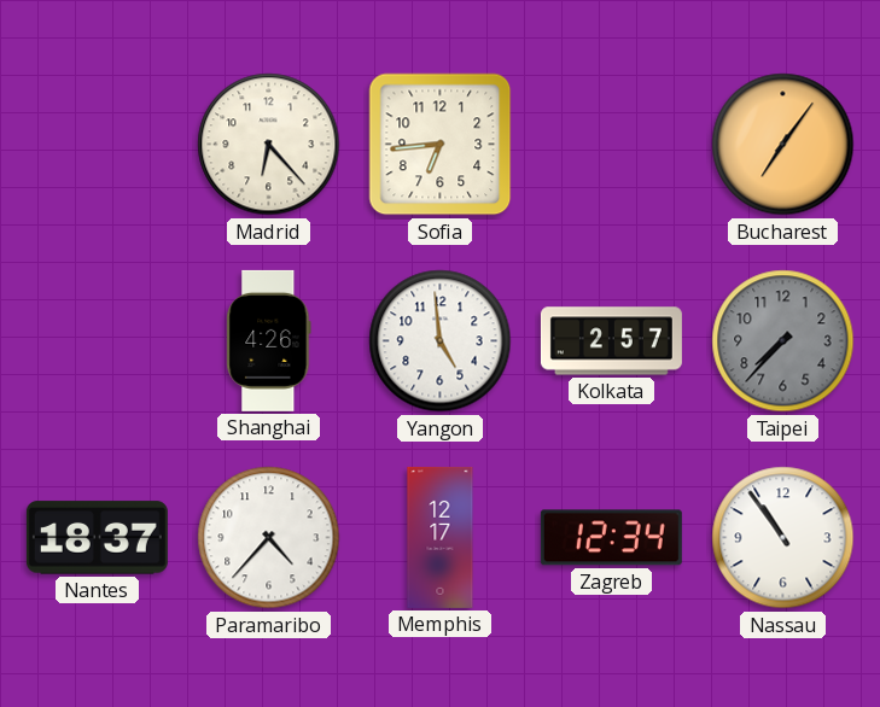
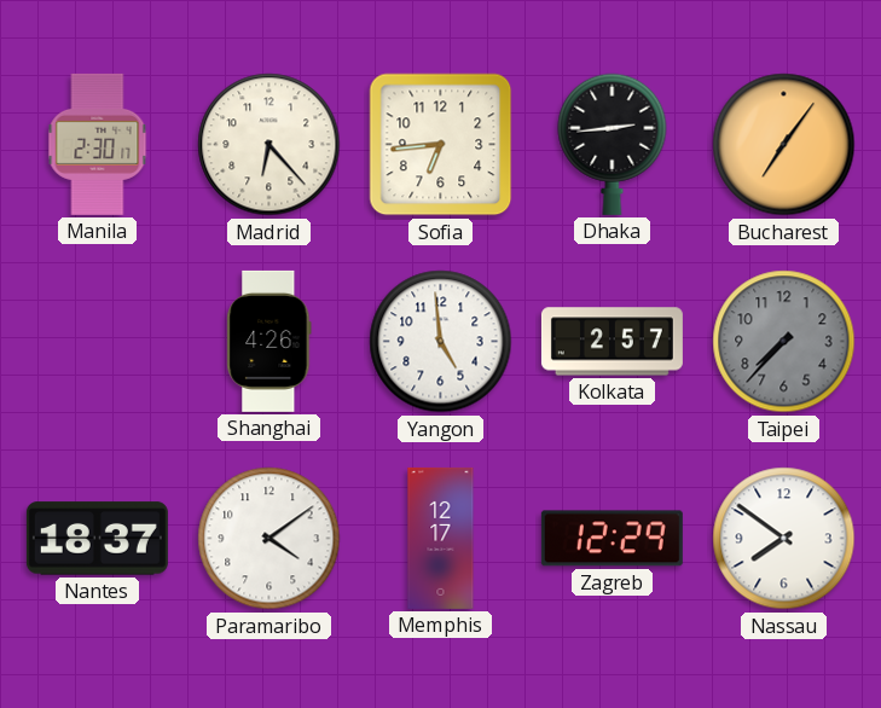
Manila: none -> 2:30
Dhaka: none -> 2:44
Paramaribo: 4:37 -> 4:09
Zagreb: 12:34 -> 12:29
Nassau: 10:54 -> 7:51
